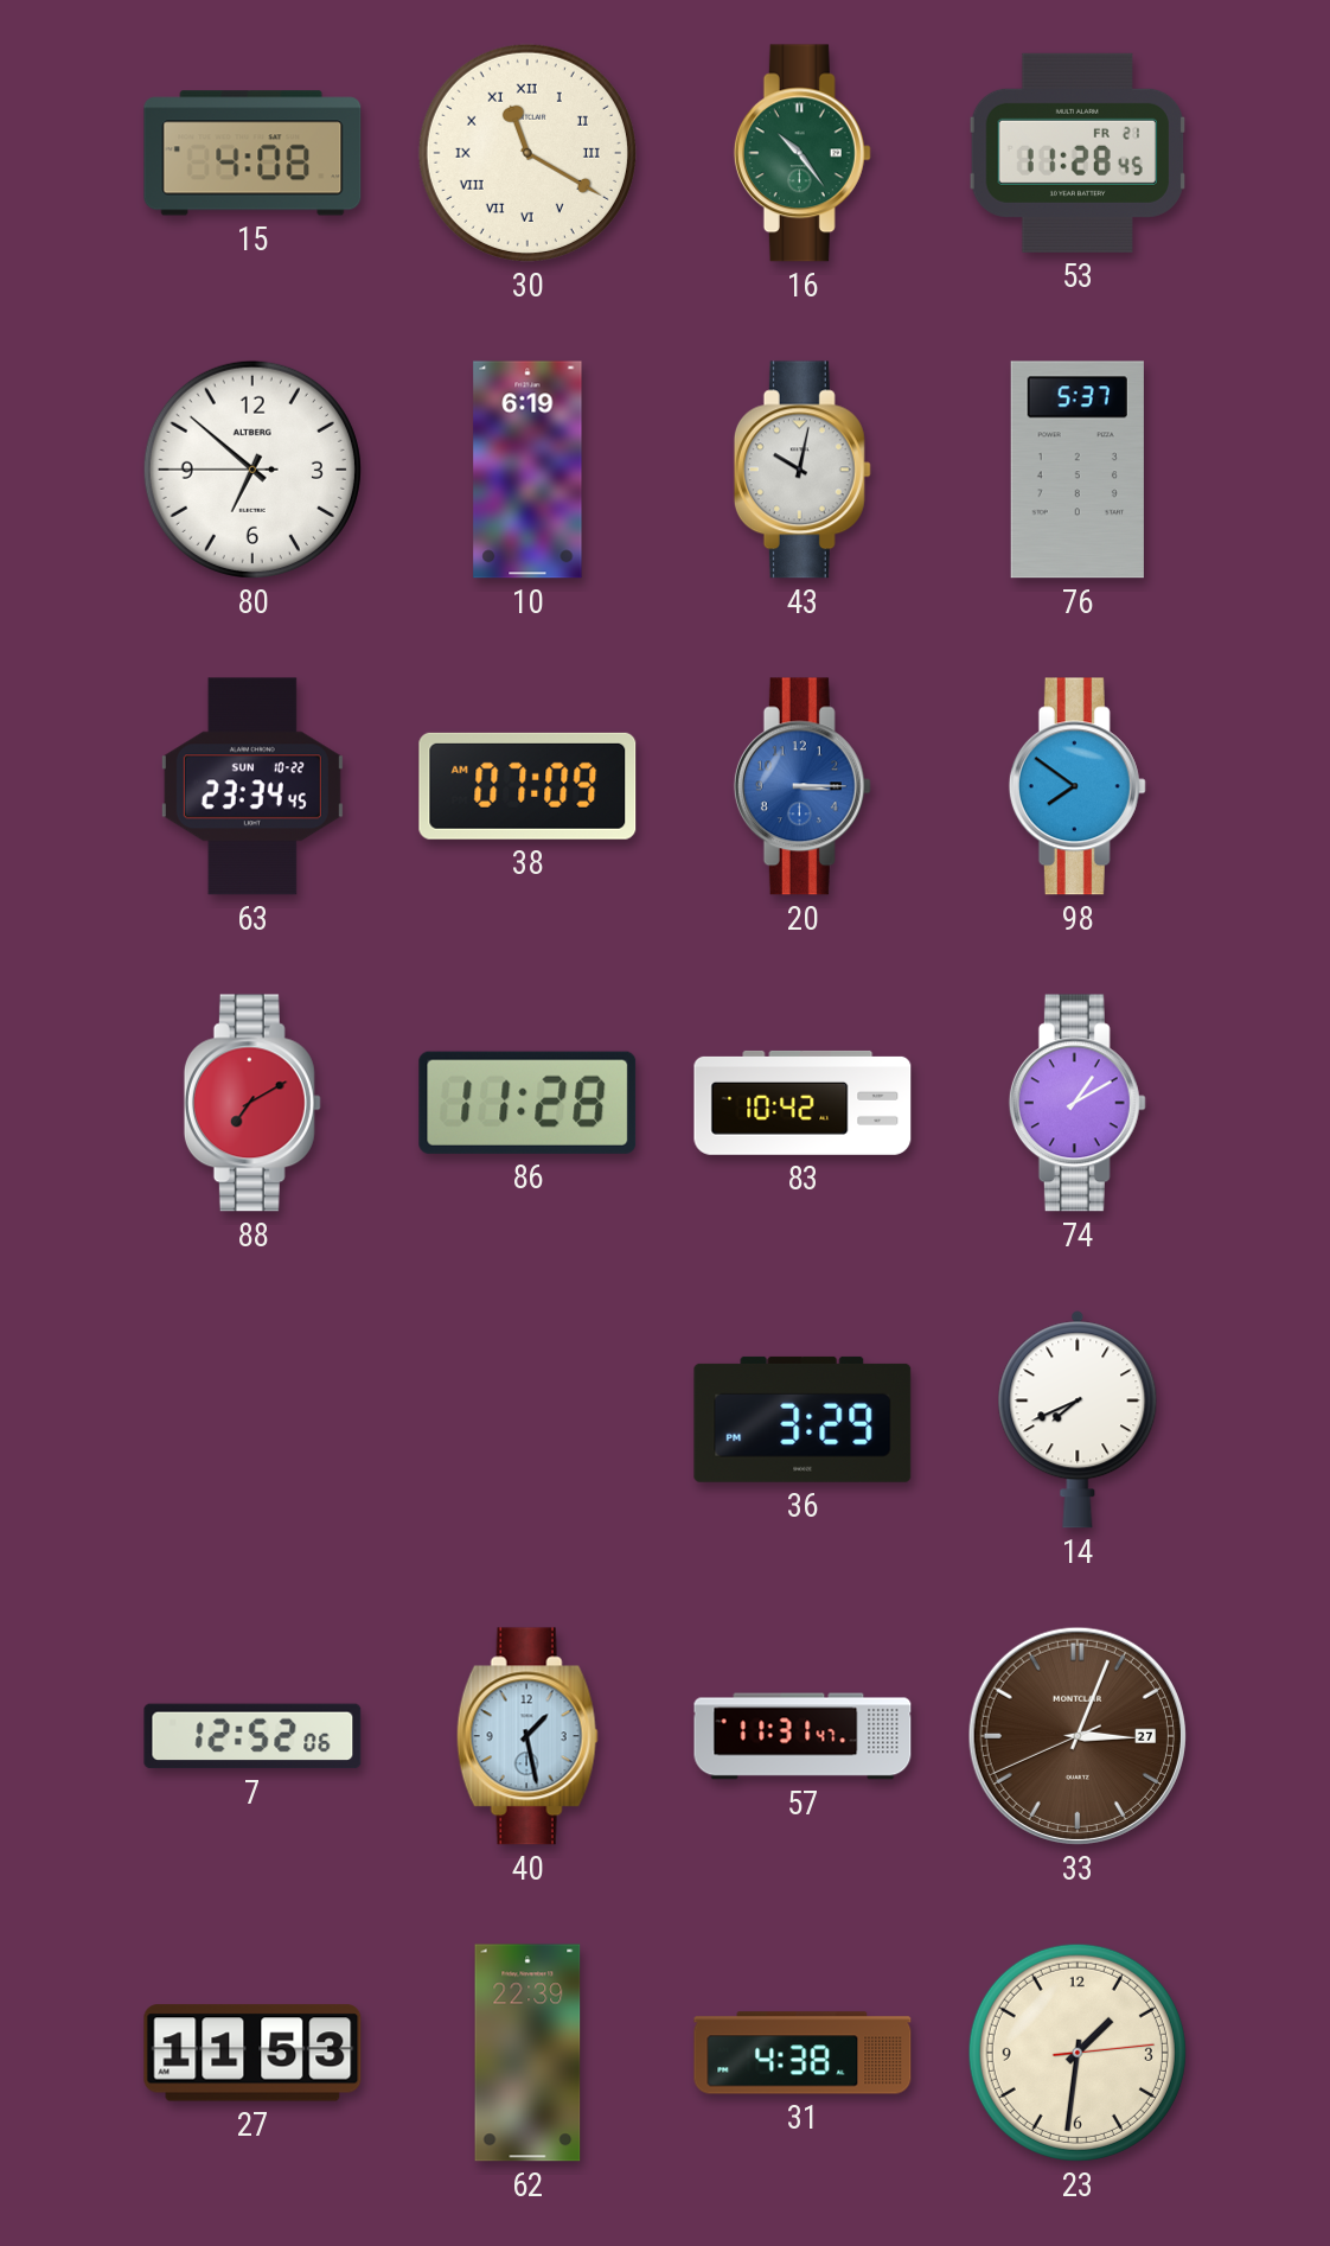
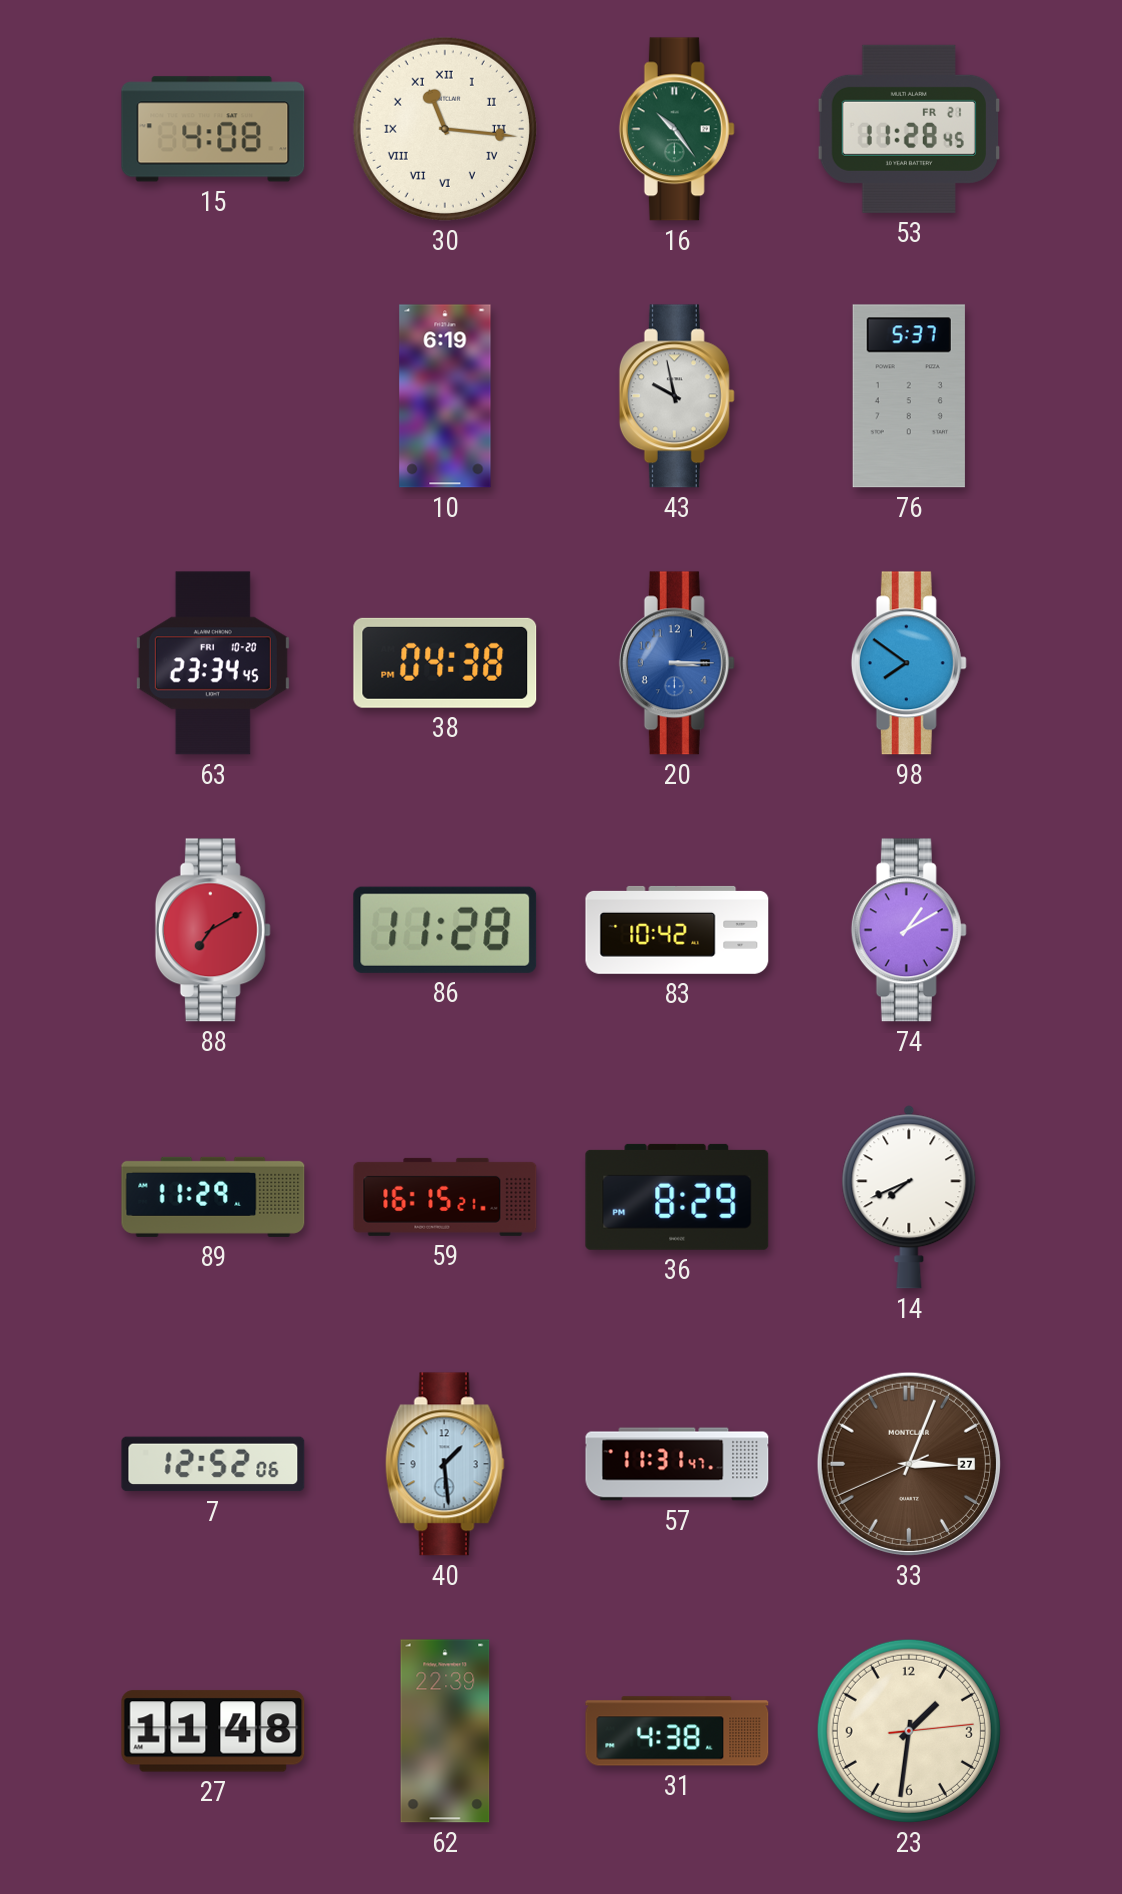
30: 11:20 -> 11:16
80: 6:51 -> none
43: 10:02 -> 9:58
63 date: SUN 10-22 -> FRI 10-20
38: 07:09 -> 04:38
89: none -> 11:29
59: none -> 16:15
36: 3:29 -> 8:29
40: 1:28 -> 1:29
27: 11:53 -> 11:48
